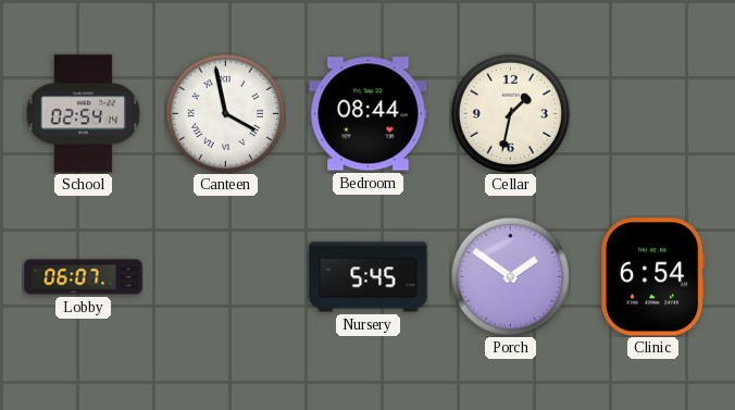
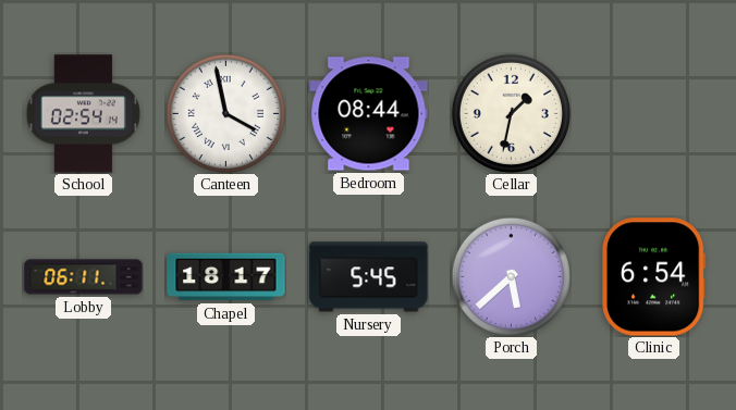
Lobby: 06:07 -> 06:11
Chapel: none -> 18:17
Porch: 1:51 -> 5:38
